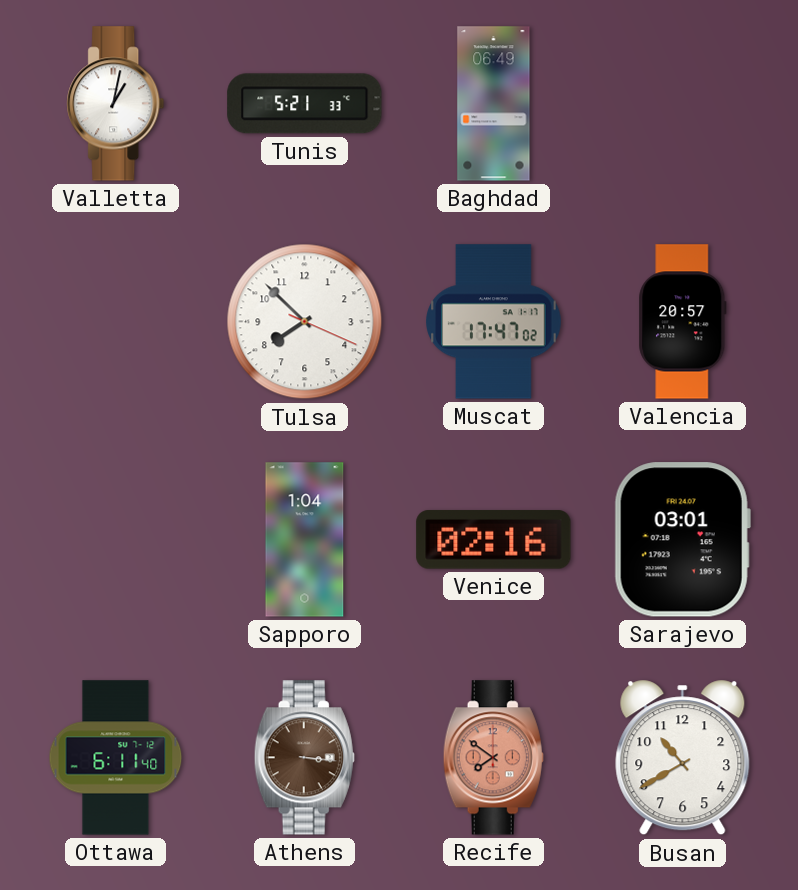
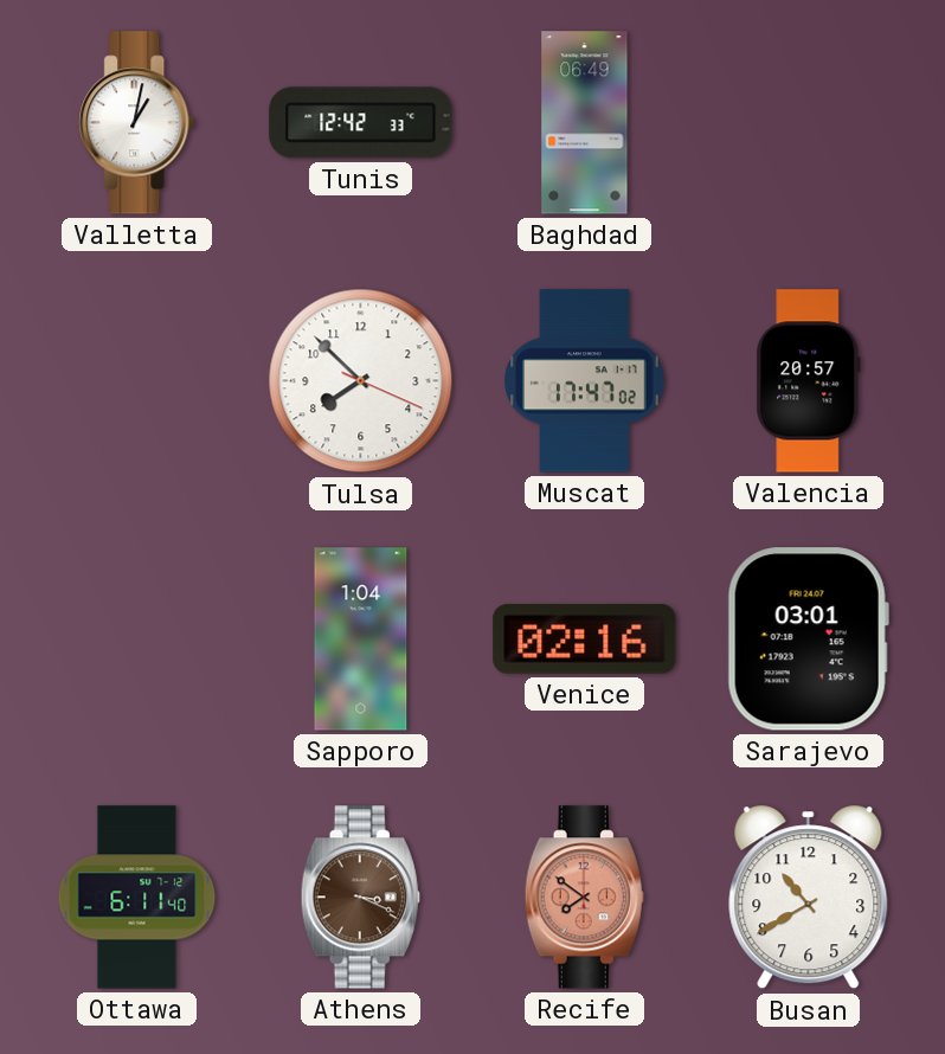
Tunis: 5:21 -> 12:42
Athens: 3:16 -> 3:19
